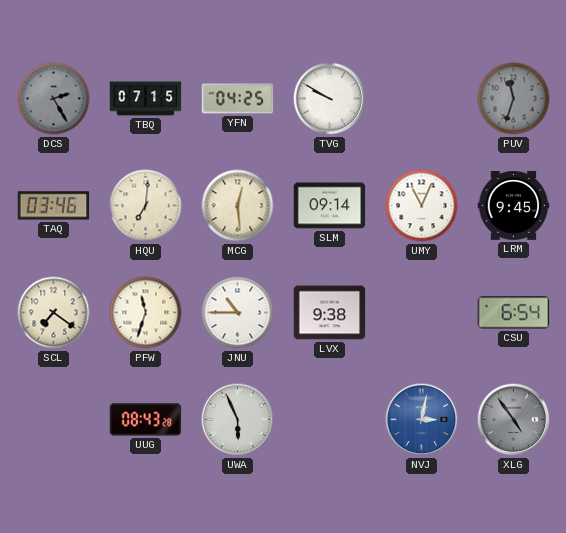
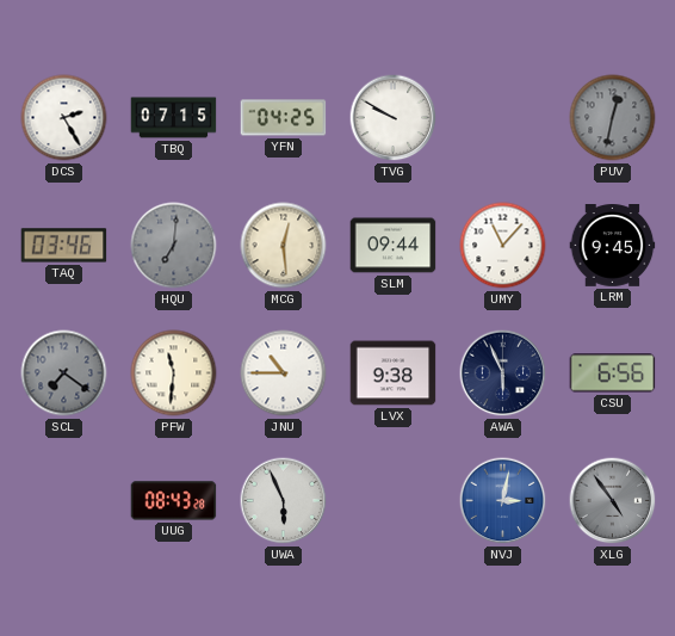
DCS dial: grey -> white
PUV: 11:33 -> 12:32
HQU dial: cream -> grey
SLM: 09:14 -> 09:44
UMY: 11:04 -> 11:07
SCL dial: cream -> grey
PFW: 11:33 -> 11:31
AWA: none -> 5:56
CSU: 6:54 -> 6:56
